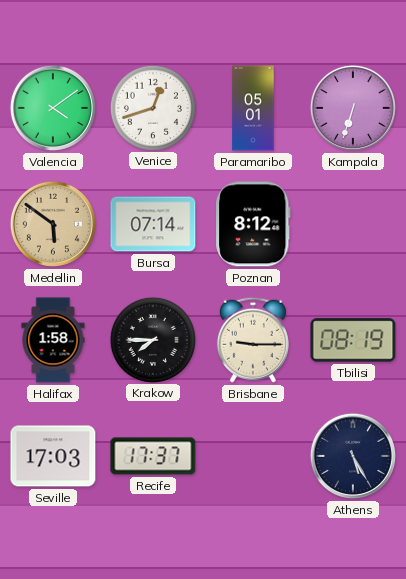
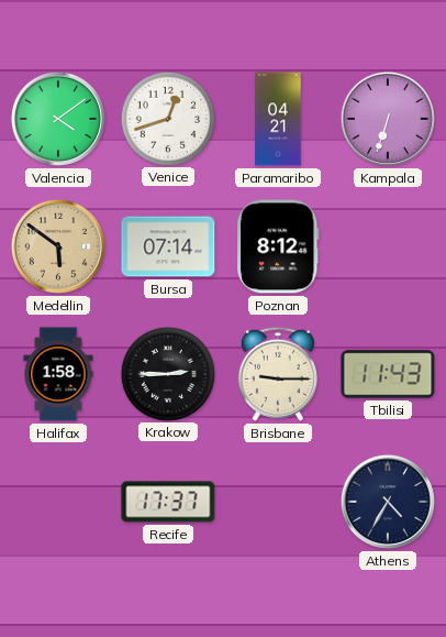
Paramaribo: 05:01 -> 04:21
Krakow: 7:45 -> 2:45
Tbilisi: 08:19 -> 11:43
Seville: 17:03 -> none
Athens: 5:25 -> 4:35
